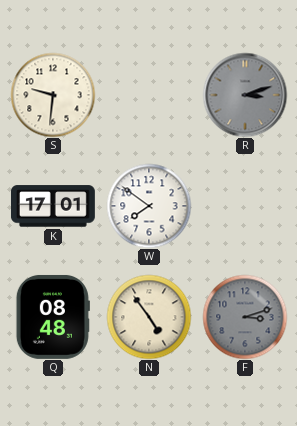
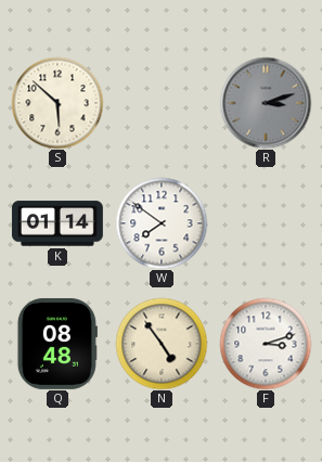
S: 9:31 -> 5:52
K: 17:01 -> 01:14
F dial: grey -> white
